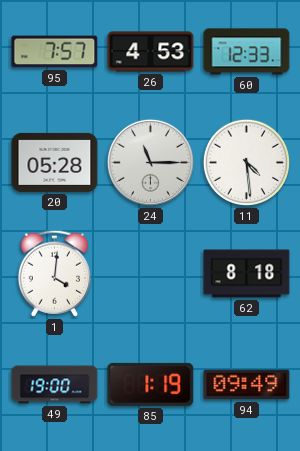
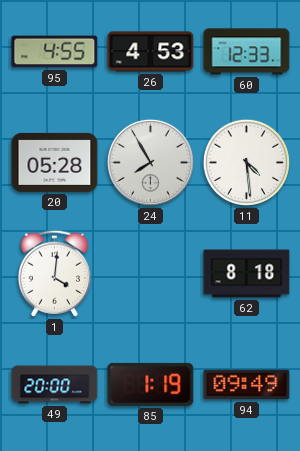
95: 7:57 -> 4:55
24: 11:15 -> 7:55
49: 19:00 -> 20:00
